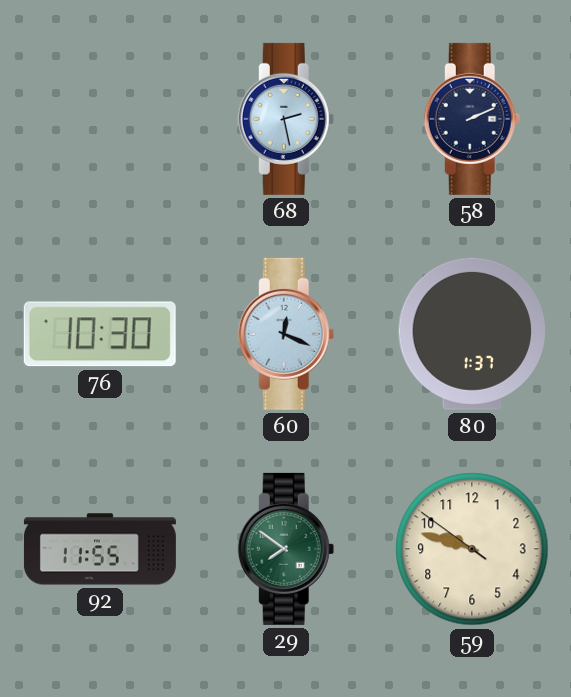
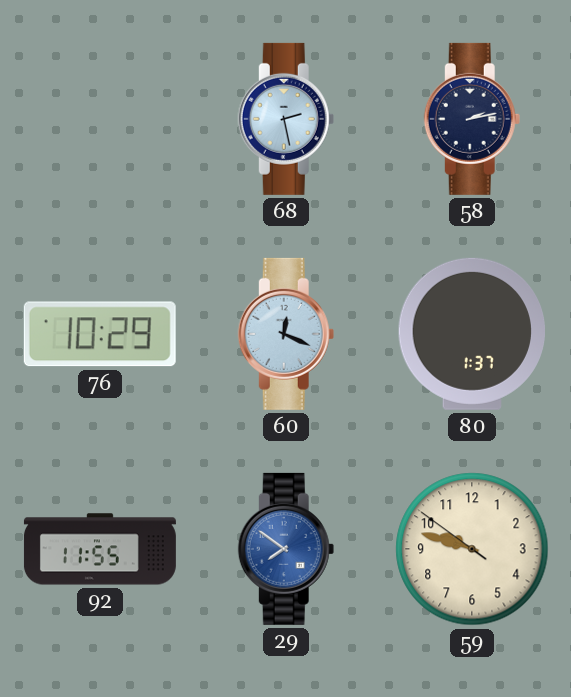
58: 2:11 -> 2:13
76: 10:30 -> 10:29
29 dial: green -> blue
